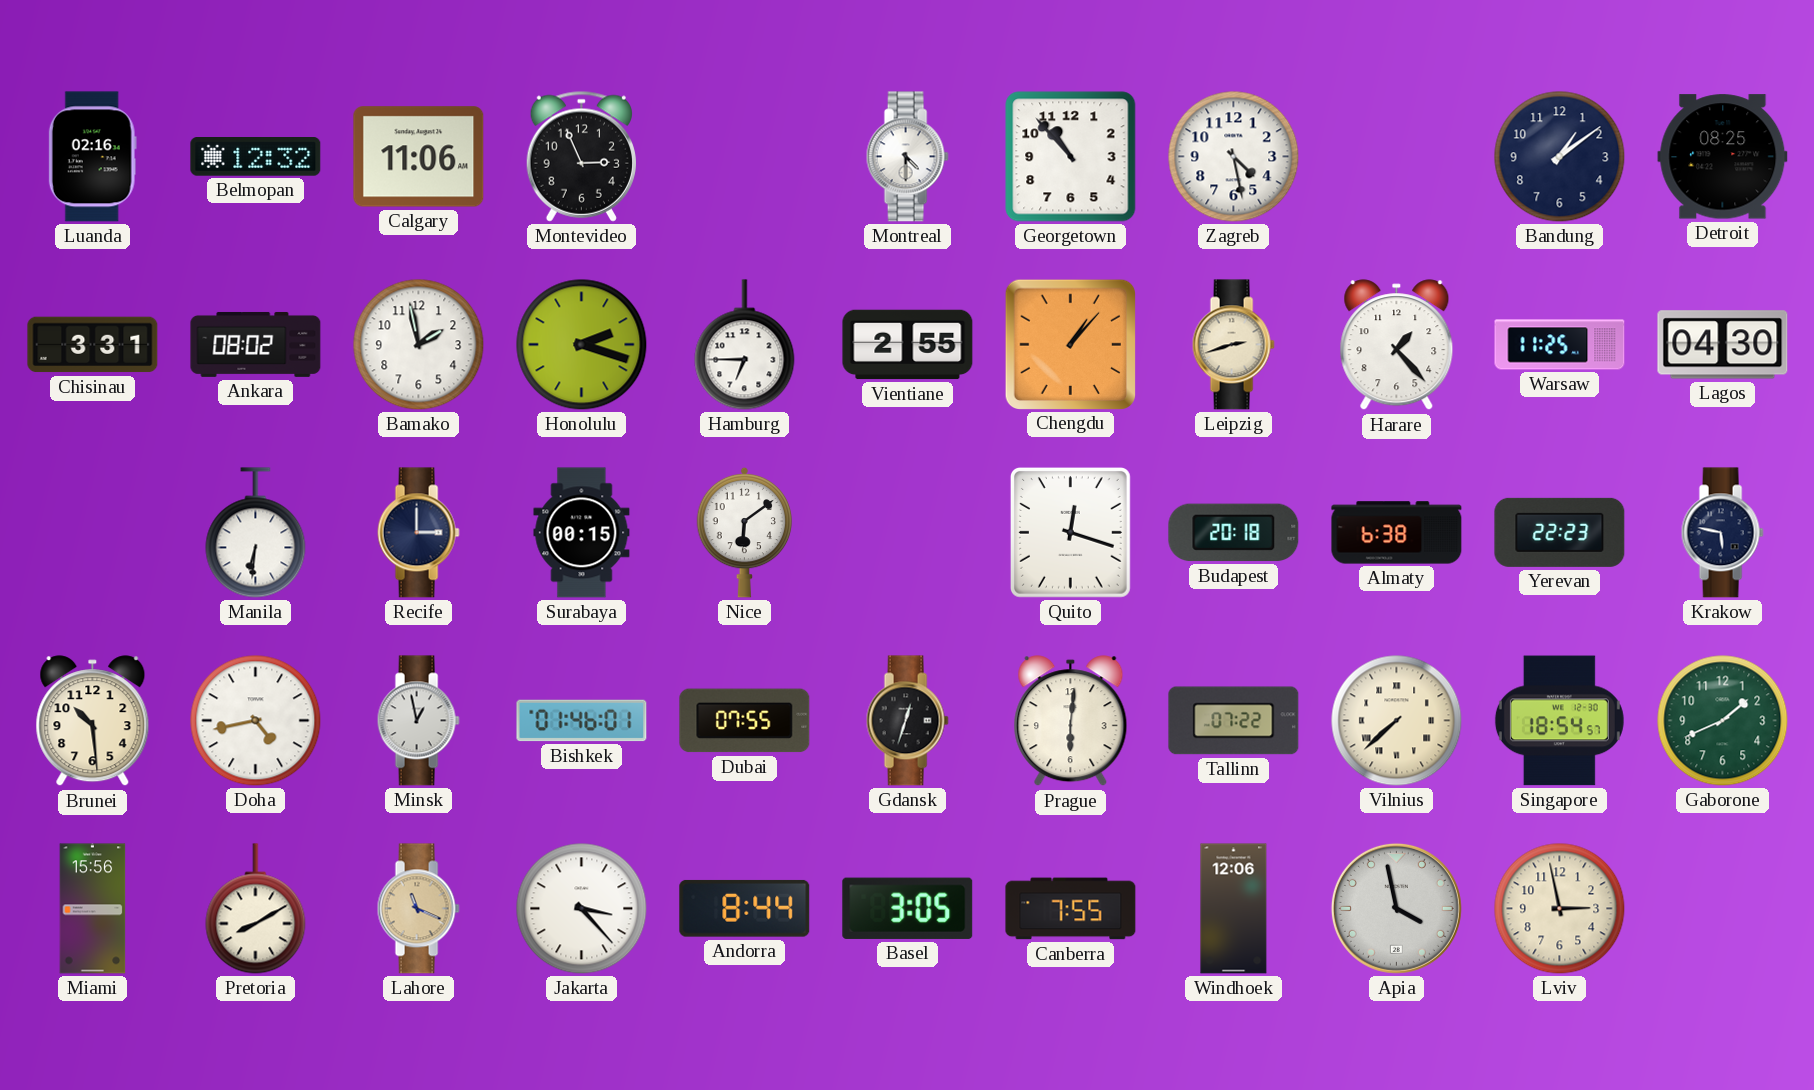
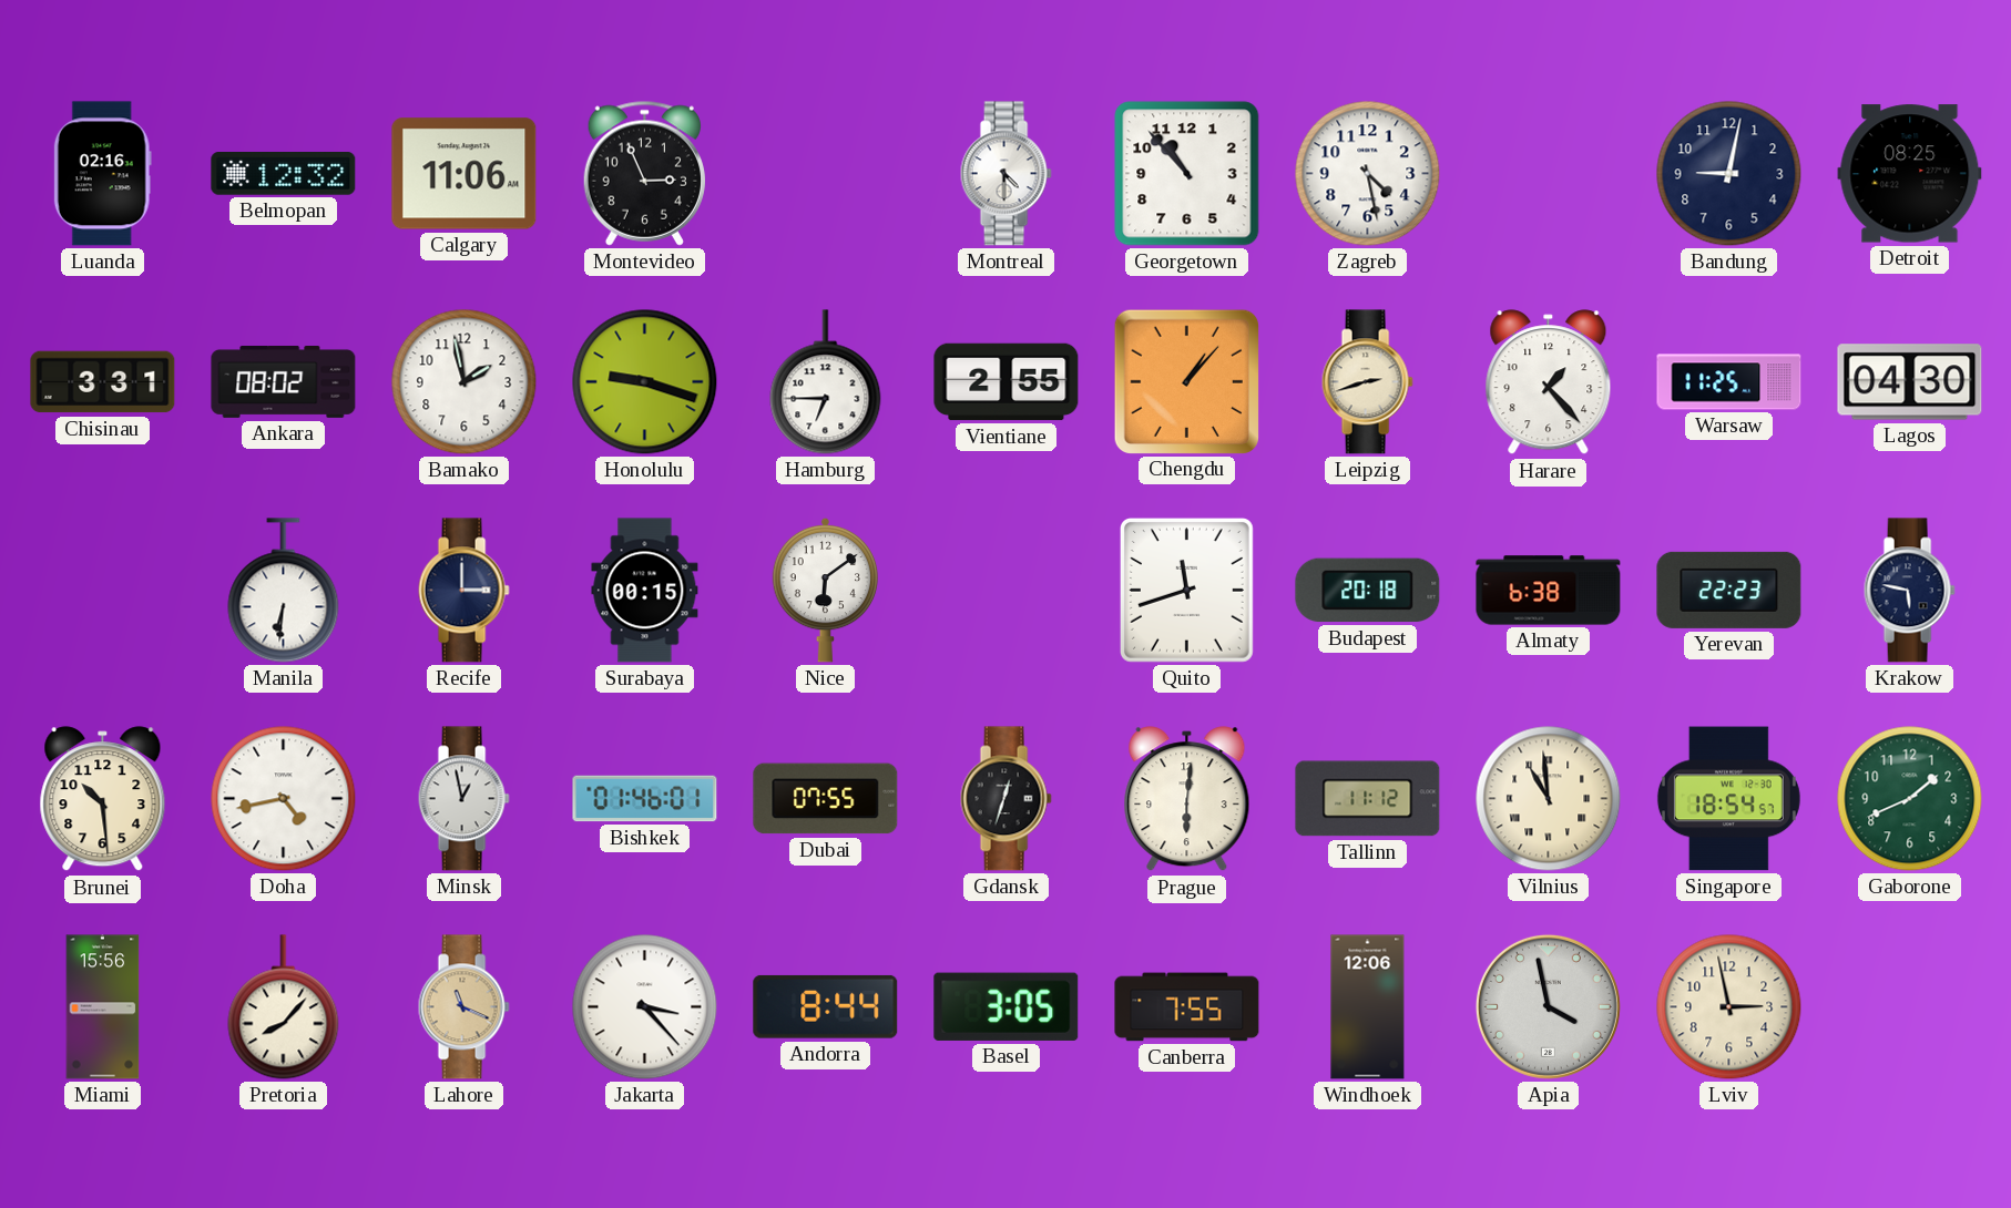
Bandung: 1:09 -> 9:02
Honolulu: 2:18 -> 9:18
Quito: 12:18 -> 11:42
Tallinn: 07:22 -> 11:12
Vilnius: 7:38 -> 10:59
Pretoria: 8:10 -> 8:07
